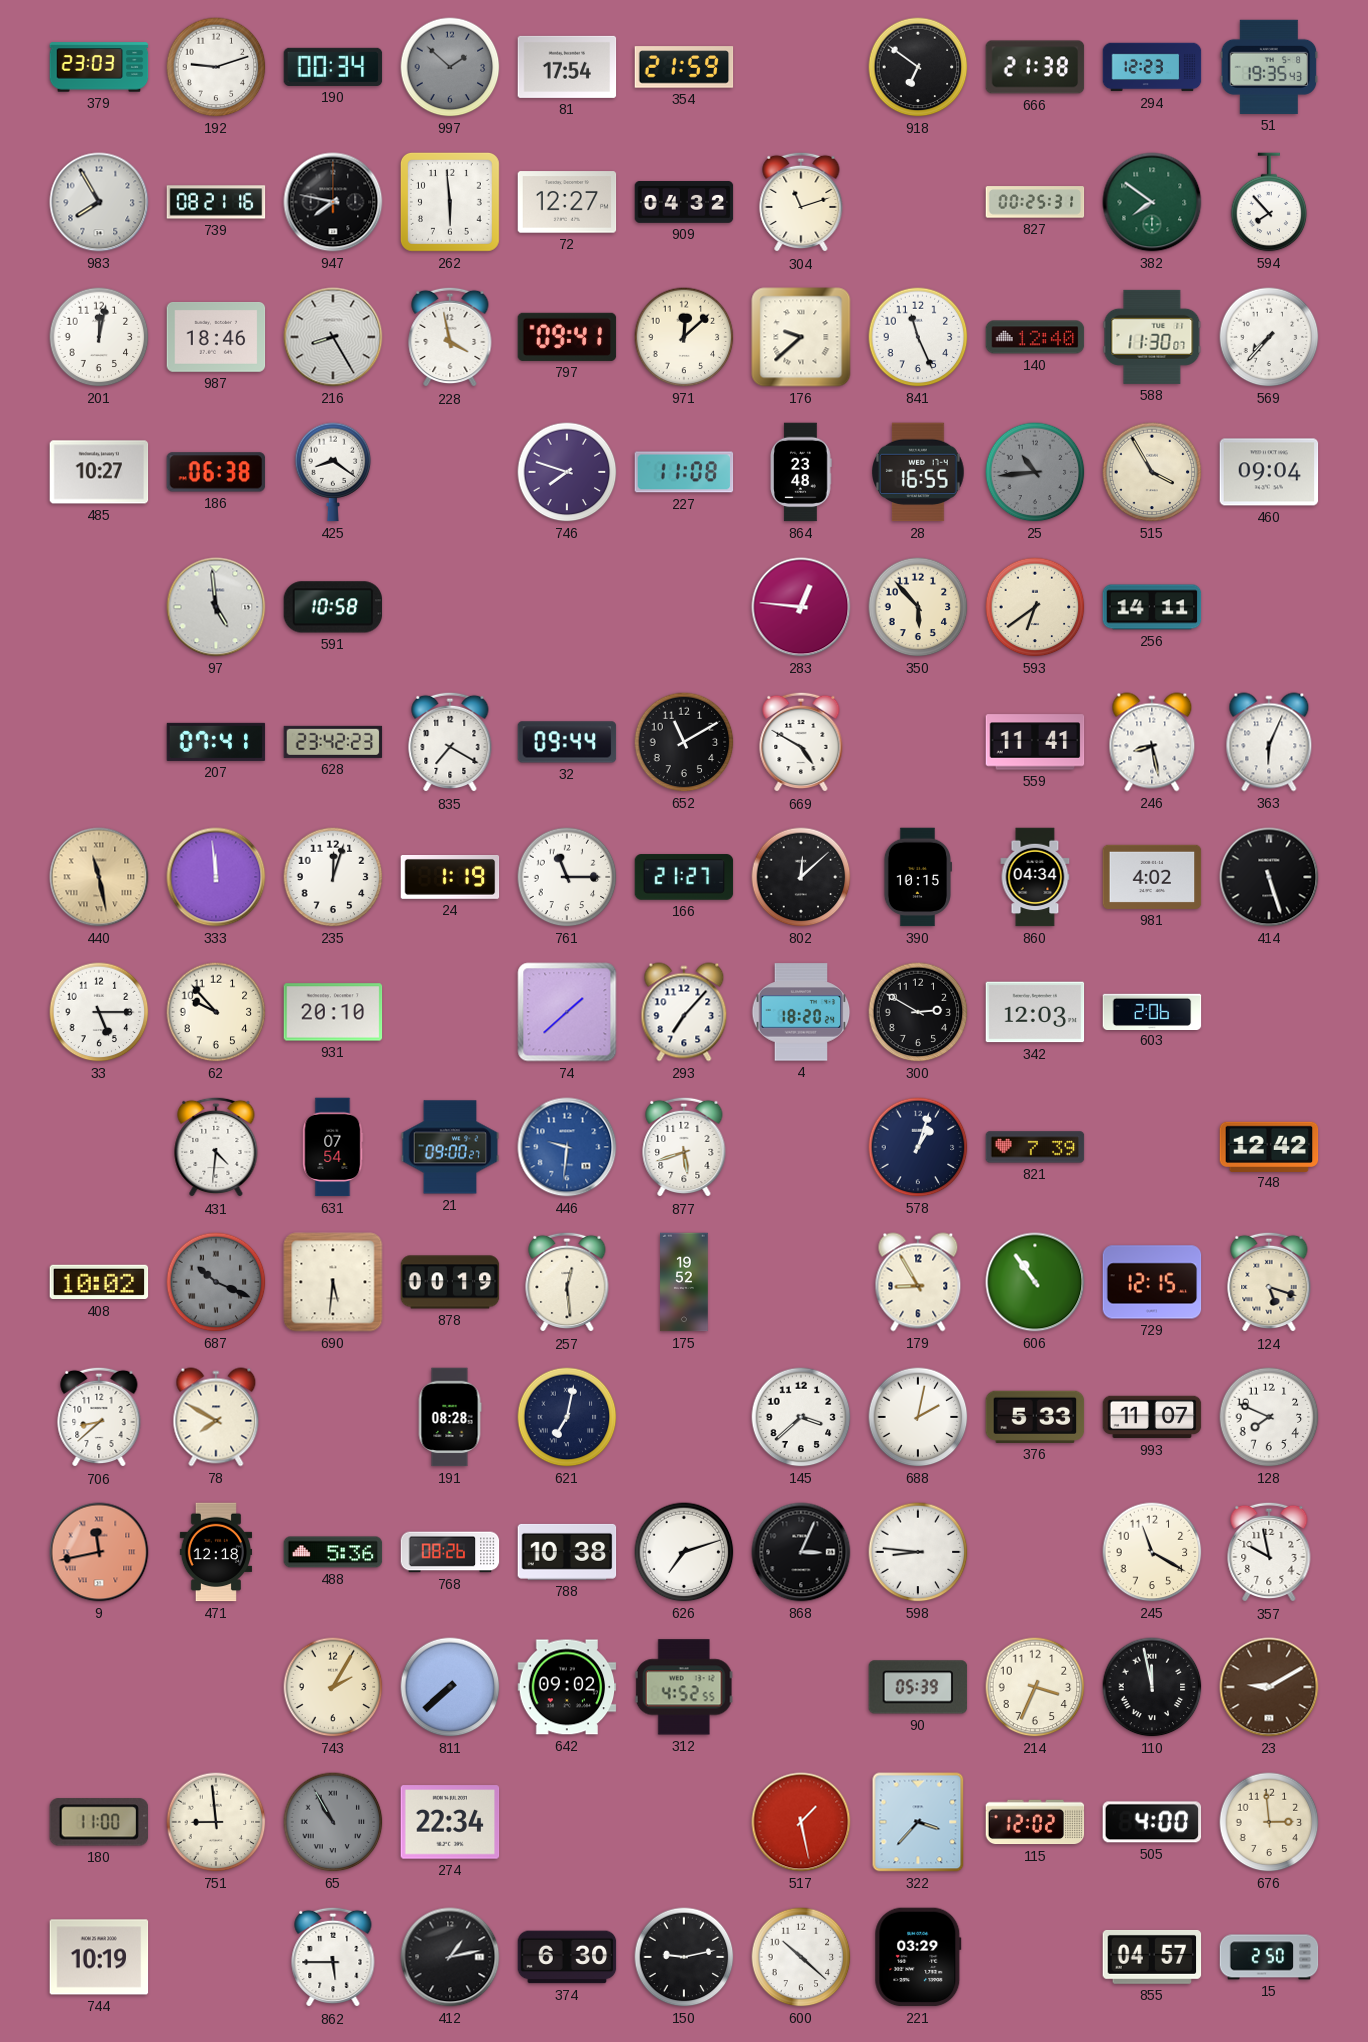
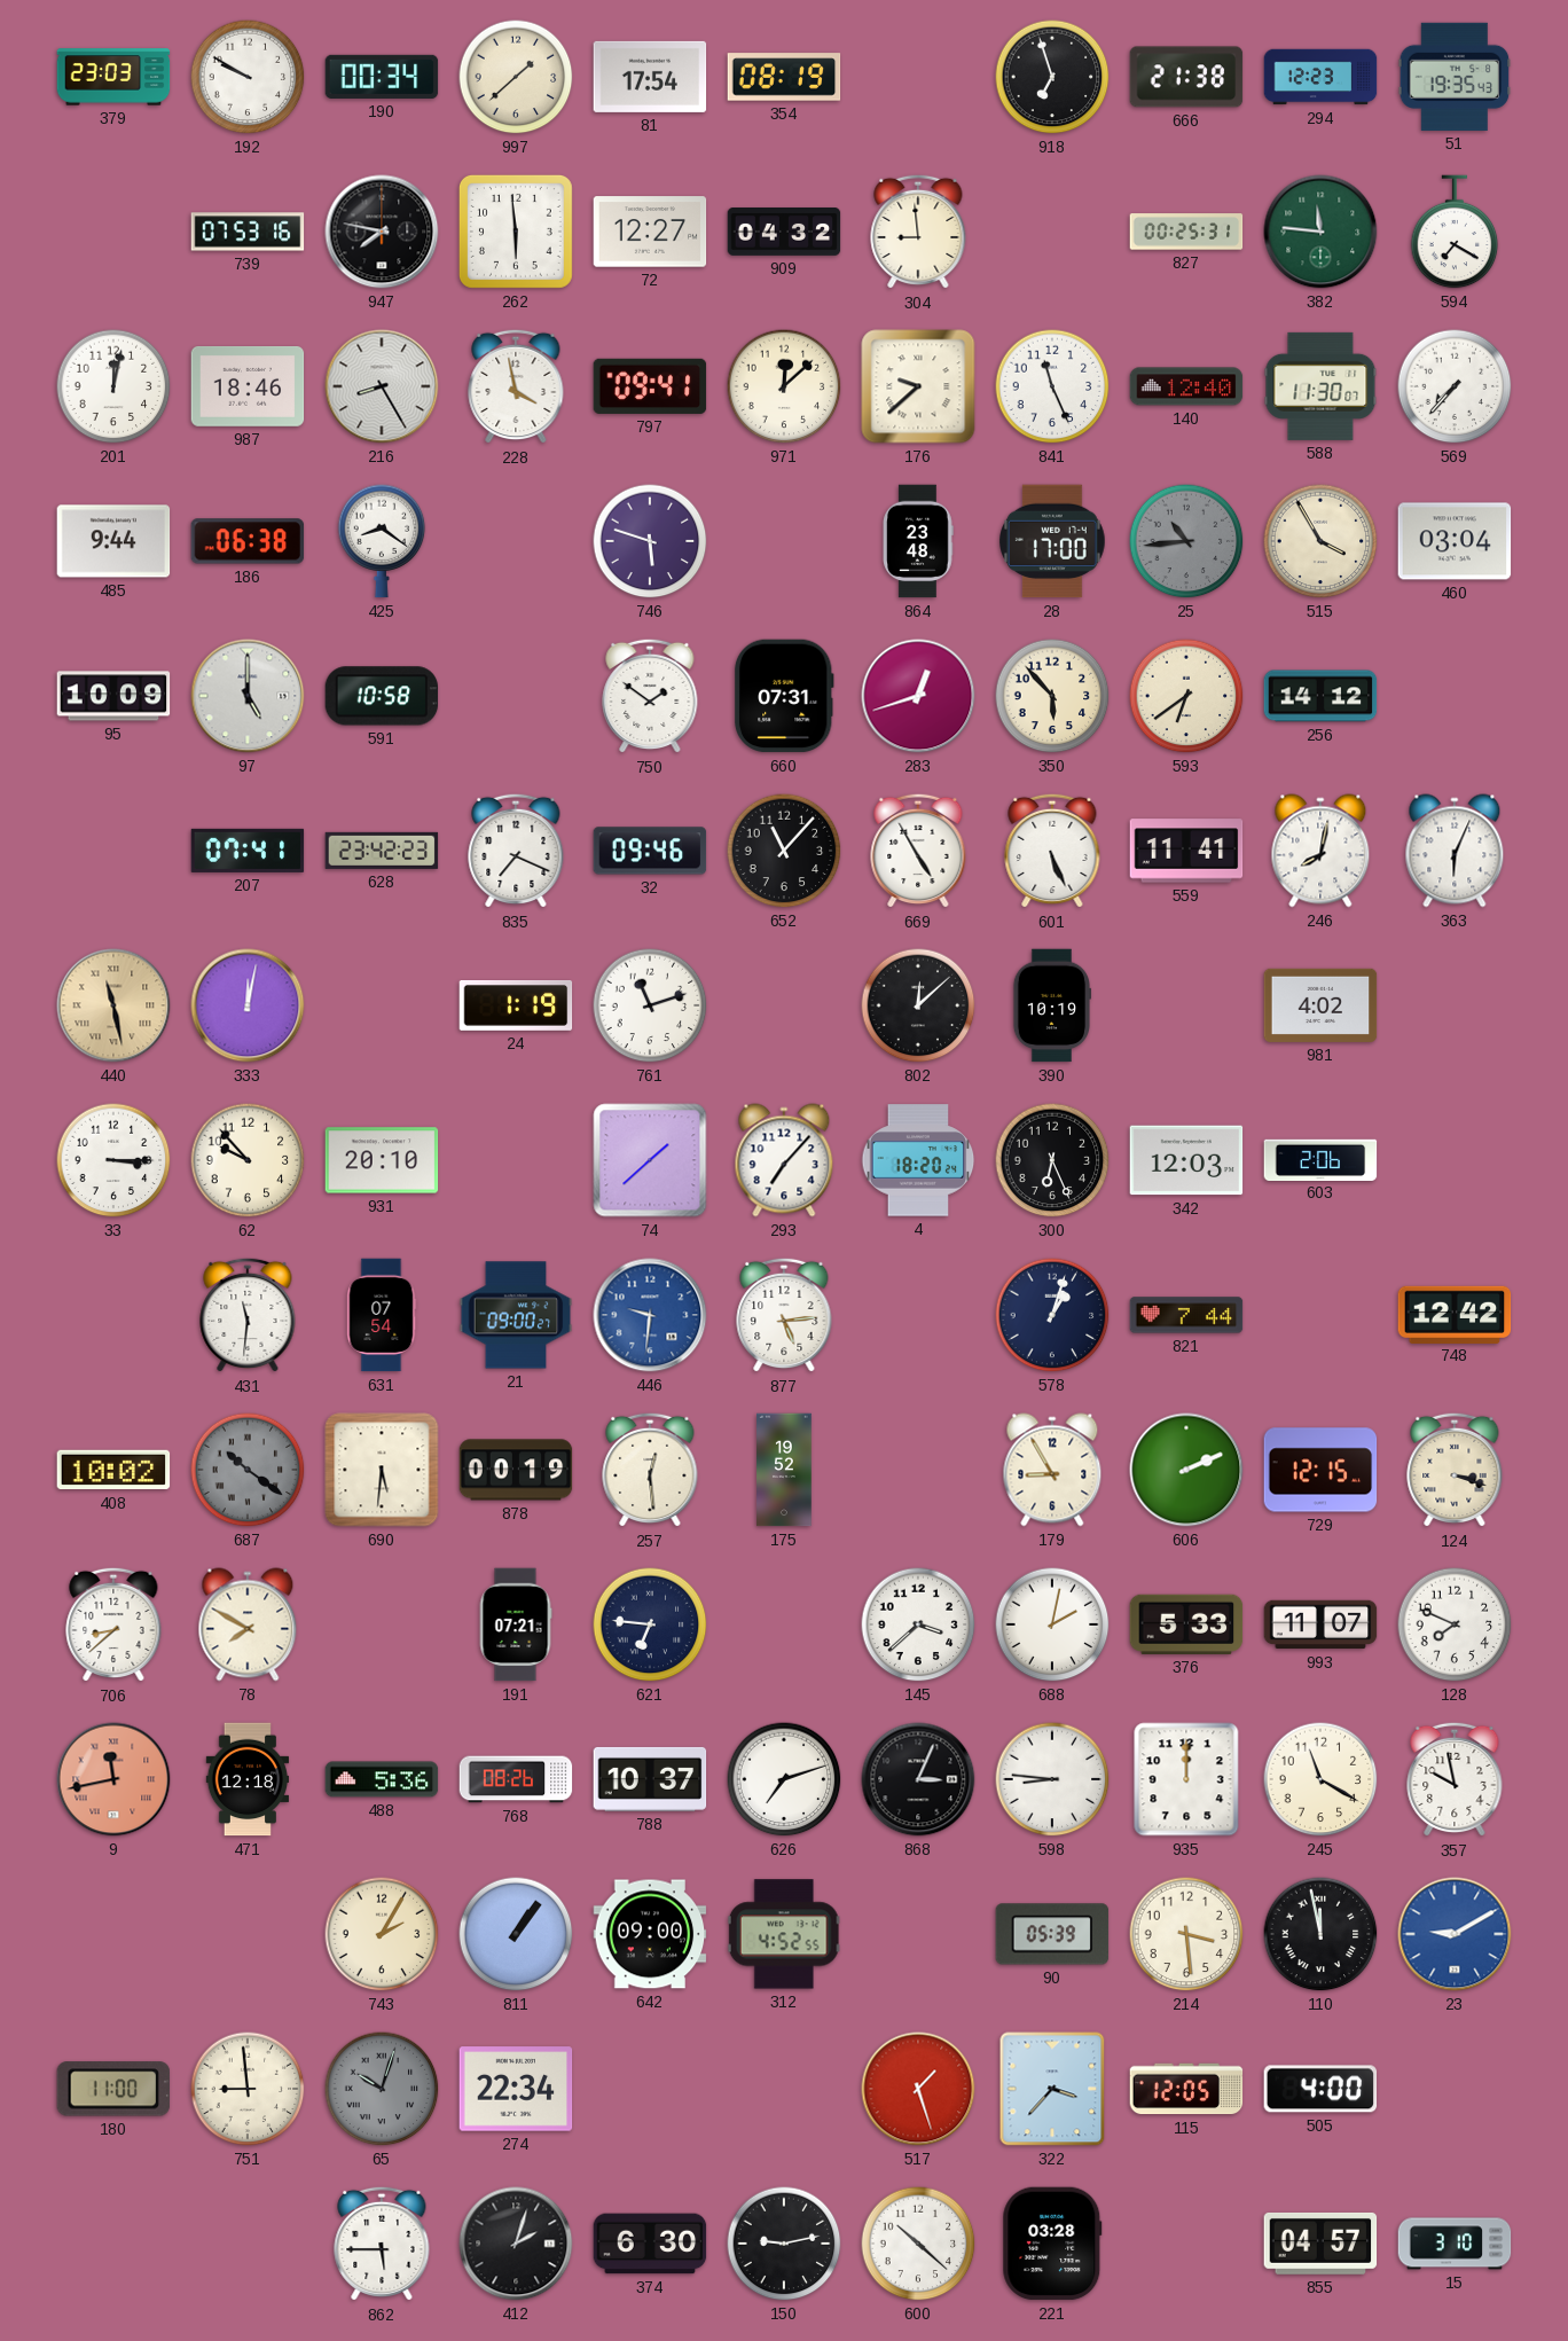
192: 9:12 -> 9:50
997: 1:52 -> 1:38
997 dial: grey -> cream
354: 21:59 -> 08:19
918: 6:51 -> 6:57
983: 7:55 -> none
739: 08:21 -> 07:53
304: 11:12 -> 8:59
382: 7:51 -> 11:46
594: 7:53 -> 7:20
485: 10:27 -> 9:44
746: 7:48 -> 5:48
227: 11:08 -> none
28: 16:55 -> 17:00
460: 09:04 -> 03:04
95: none -> 10:09
97: 4:59 -> 5:00
750: none -> 1:51
660: none -> 07:31
283: 12:46 -> 12:42
256: 14:11 -> 14:12
835: 7:20 -> 7:19
32: 09:44 -> 09:46
652: 11:10 -> 11:07
669: 4:50 -> 4:55
601: none -> 5:26
246: 8:28 -> 8:02
333: 11:59 -> 12:02
235: 12:03 -> none
761: 11:15 -> 11:12
166: 21:27 -> none
390: 10:15 -> 10:19
860: 04:34 -> none
414: 5:27 -> none
33: 5:15 -> 3:15
300: 2:50 -> 6:26
431: 4:31 -> 11:31
877: 5:42 -> 5:14
821: 7:39 -> 7:44
687: 10:19 -> 10:21
606: 10:54 -> 2:11
124: 5:18 -> 3:18
191: 08:28 -> 07:21
621: 7:02 -> 6:46
788: 10:38 -> 10:37
935: none -> 12:00
811: 7:38 -> 1:06
642: 09:02 -> 09:00
214: 3:34 -> 3:29
23 dial: brown -> blue
65: 10:55 -> 10:03
517: 1:28 -> 1:27
115: 12:02 -> 12:05
676: 2:59 -> none
744: 10:19 -> none
412: 1:13 -> 2:03
221: 03:29 -> 03:28
15: 2:50 -> 3:10
